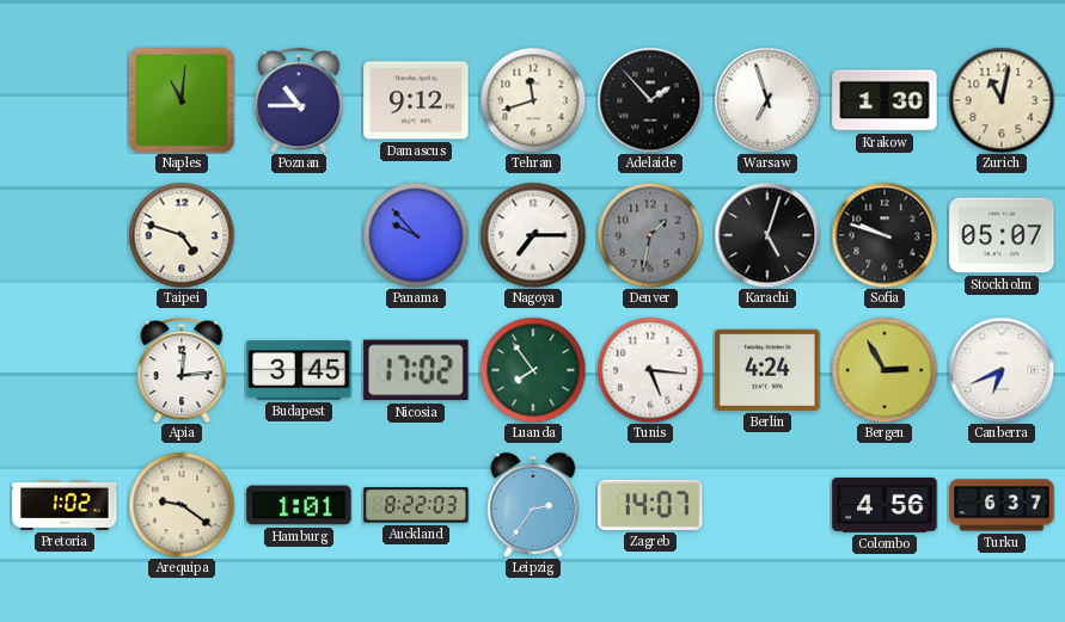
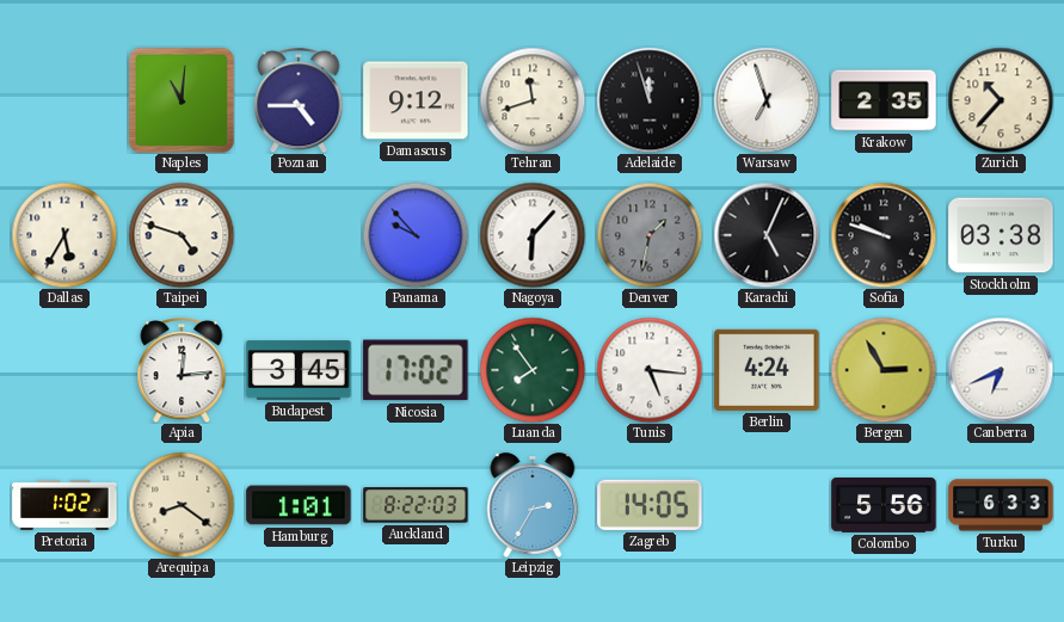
Poznan: 10:45 -> 4:45
Adelaide: 1:53 -> 11:57
Krakow: 1:30 -> 2:35
Zurich: 11:02 -> 10:37
Dallas: none -> 5:35
Nagoya: 7:15 -> 6:07
Karachi: 5:03 -> 5:04
Stockholm: 05:07 -> 03:38
Arequipa: 9:21 -> 8:21
Leipzig: 2:36 -> 2:35
Zagreb: 14:07 -> 14:05
Colombo: 4:56 -> 5:56
Turku: 6:37 -> 6:33
